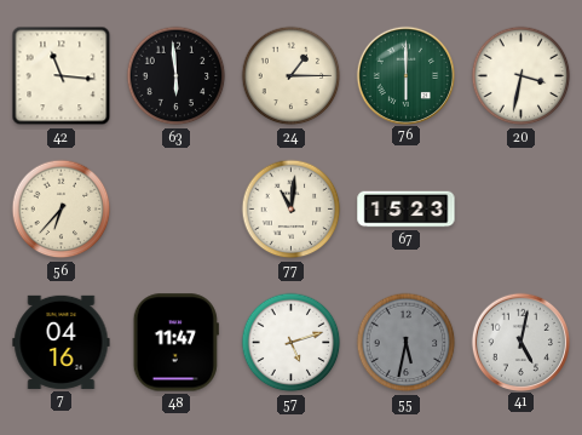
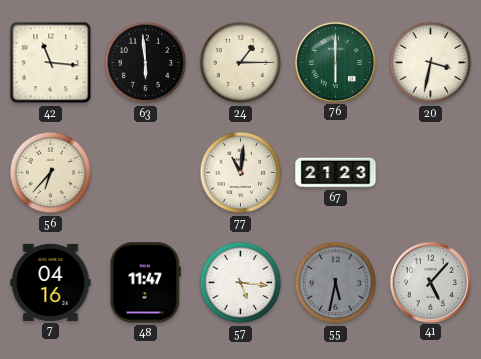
67: 15:23 -> 21:23
57: 5:12 -> 5:16
41: 5:02 -> 5:07
